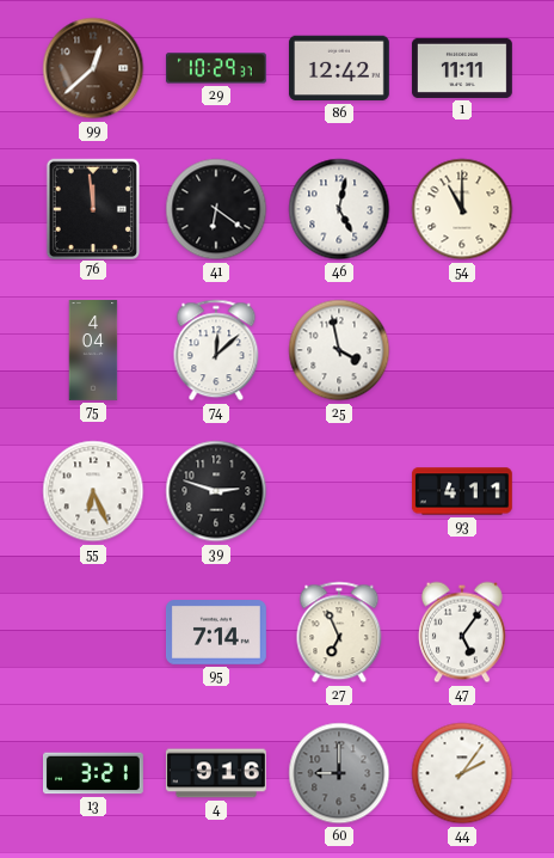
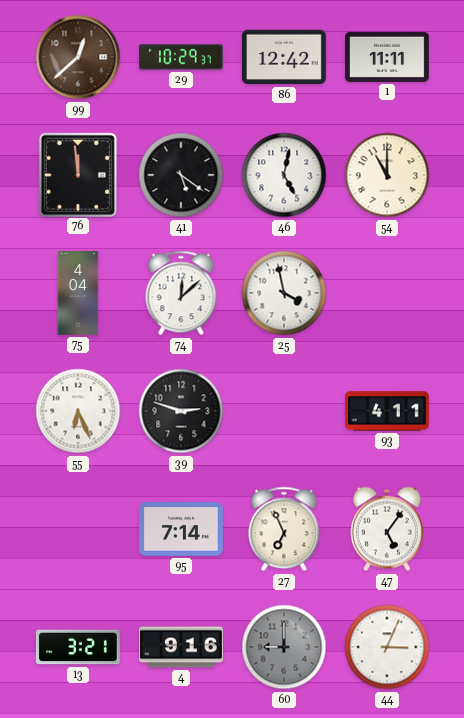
41: 6:21 -> 5:21
44: 2:06 -> 3:04
